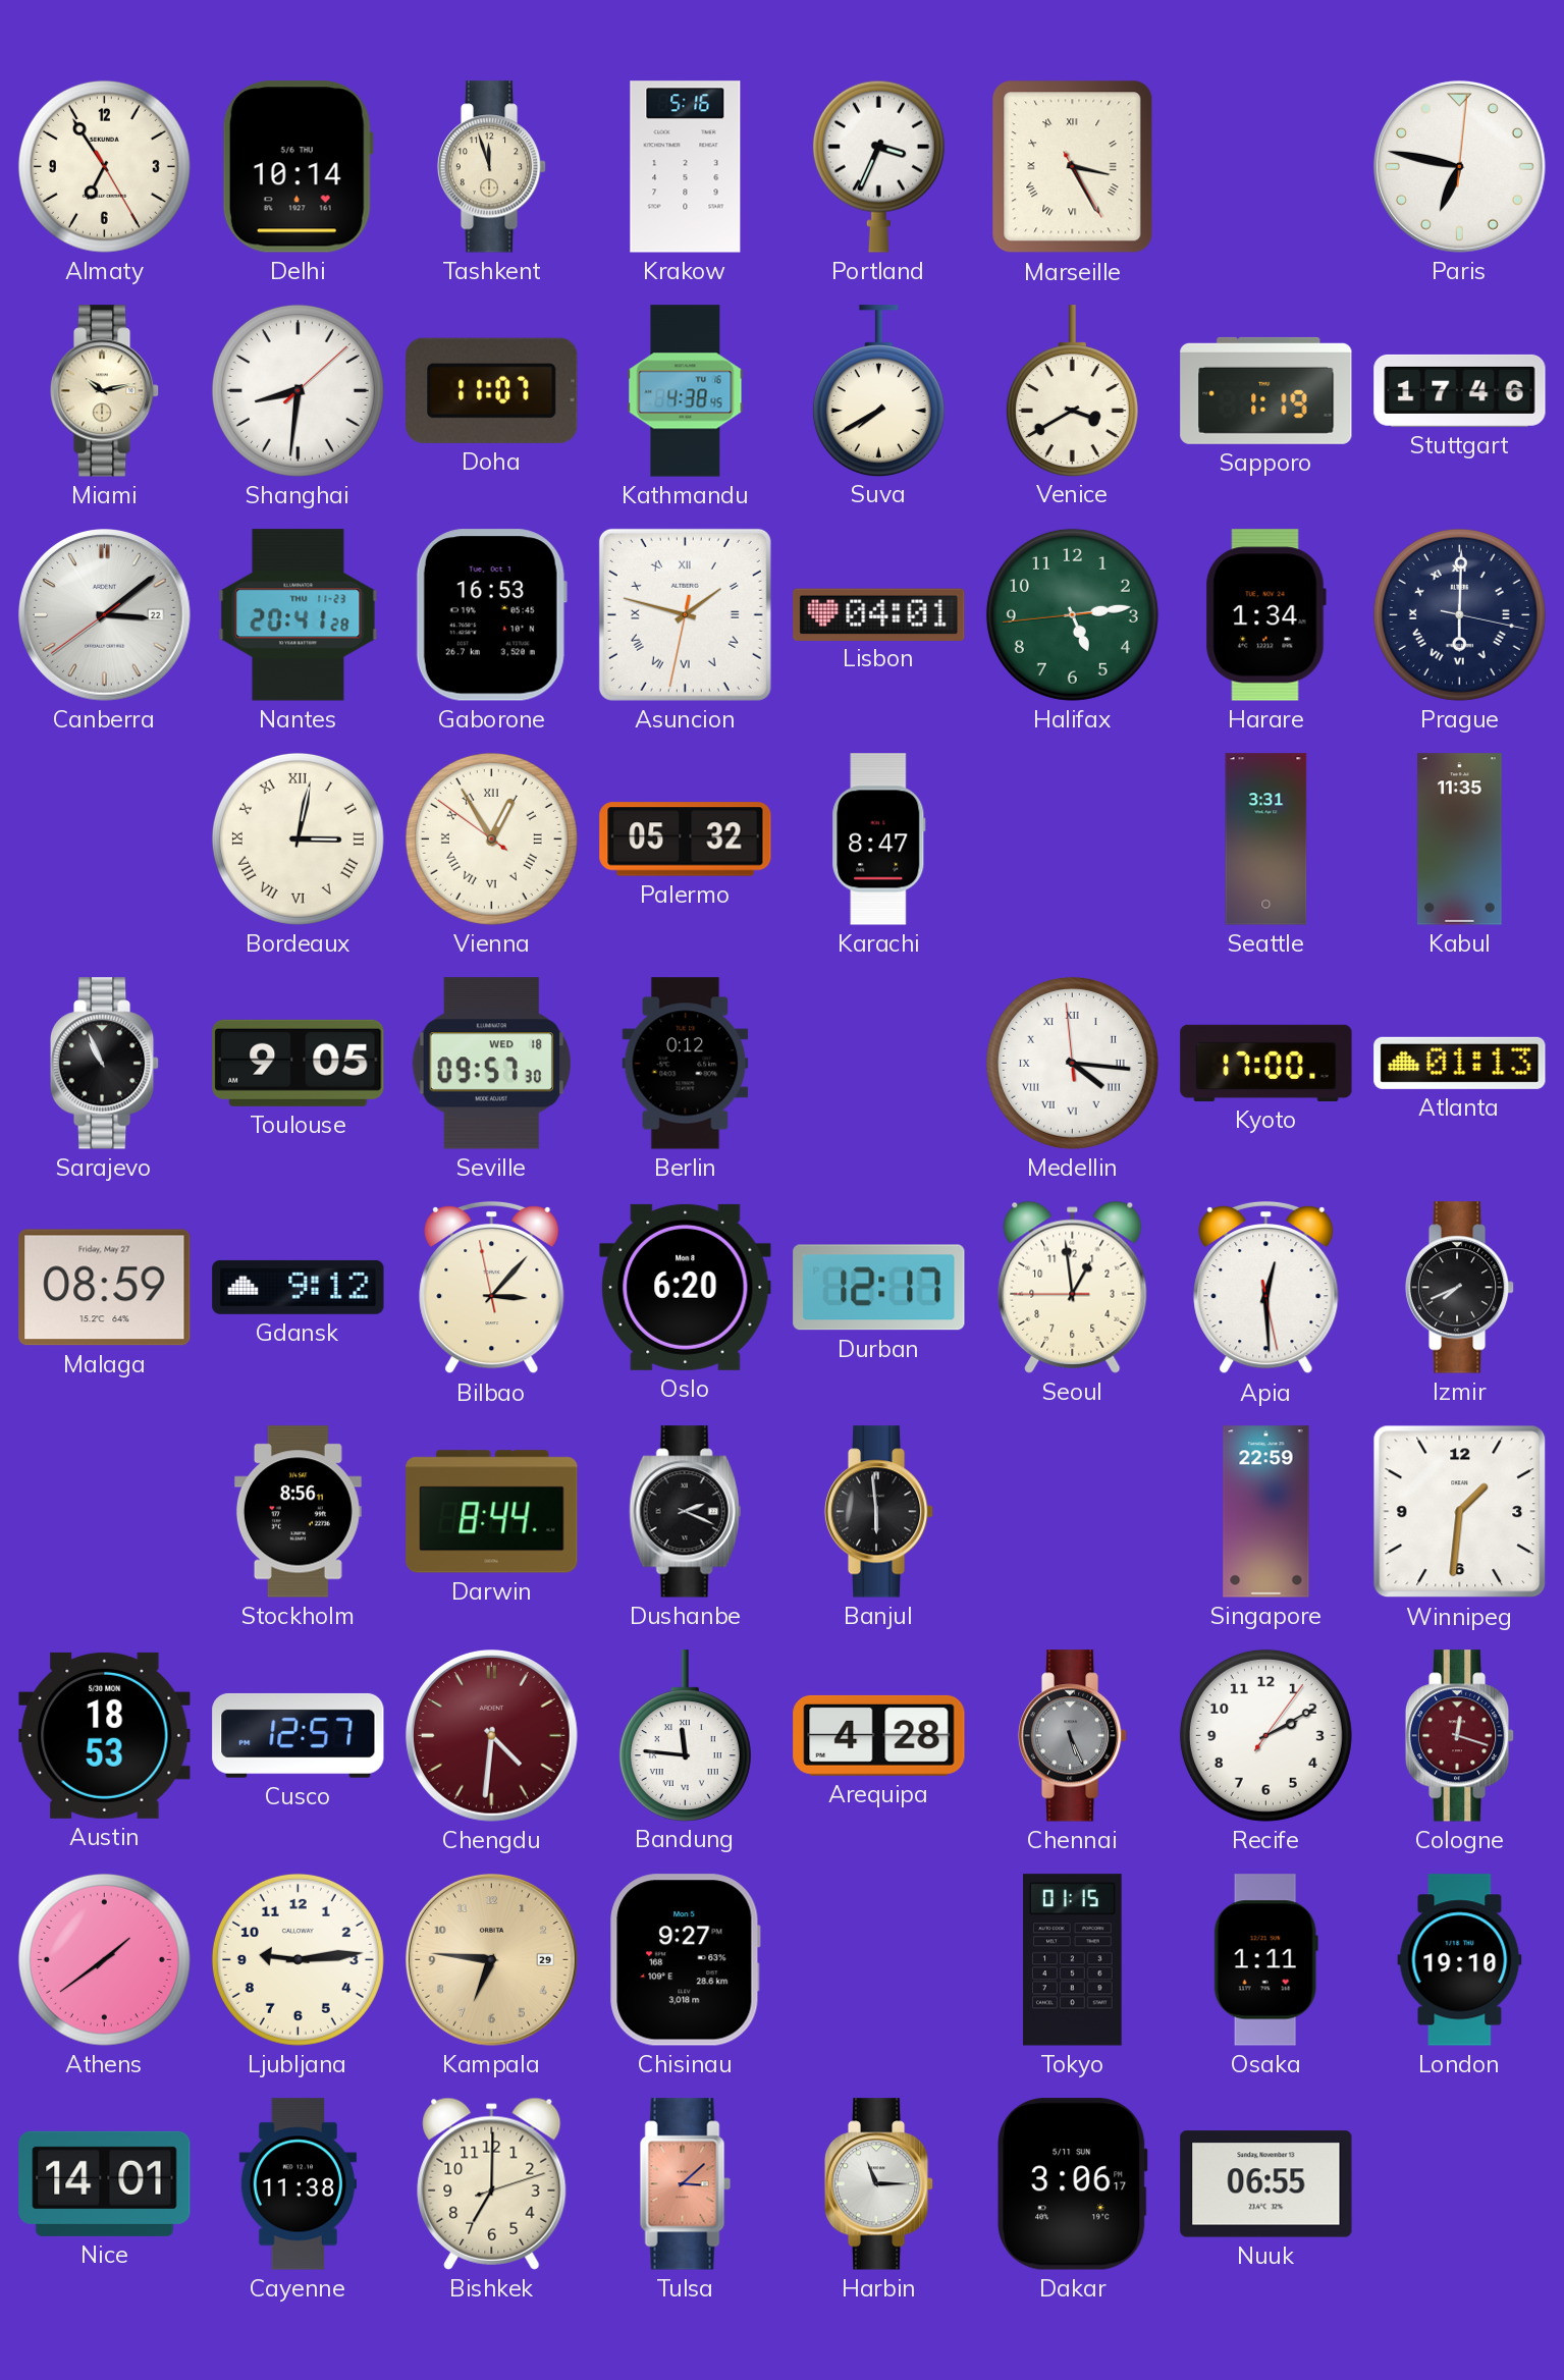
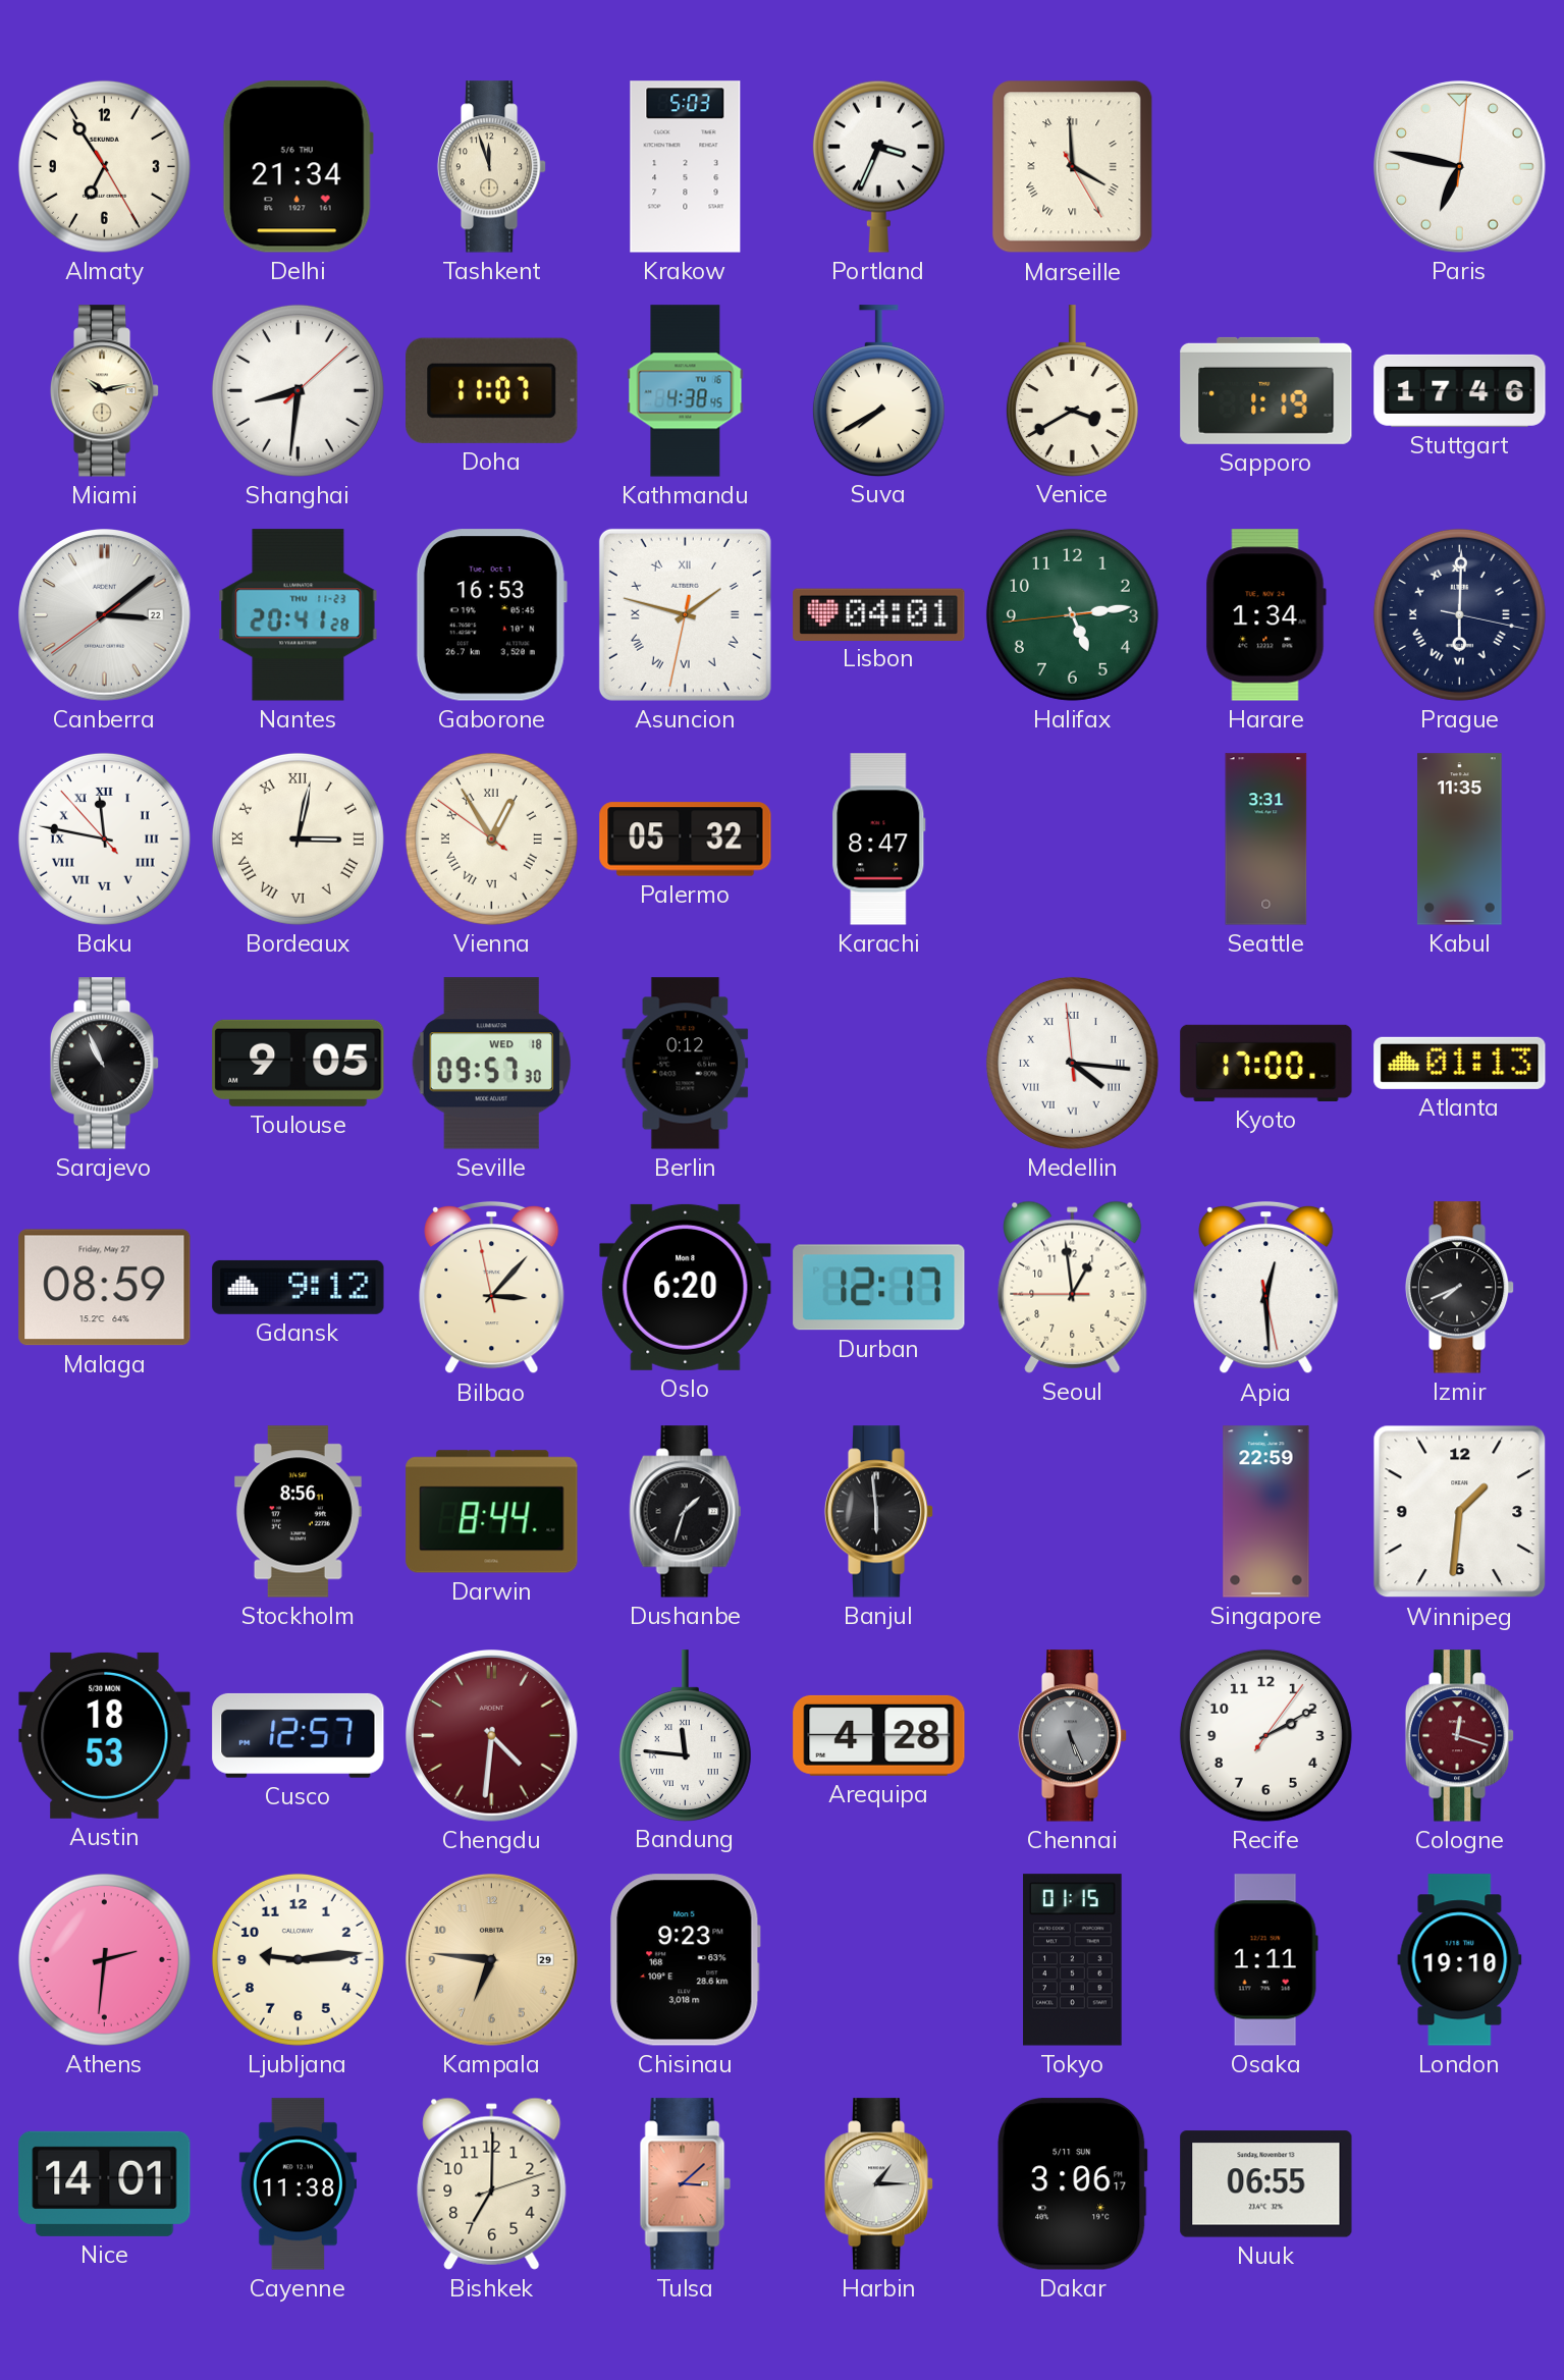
Delhi: 10:14 -> 21:34
Krakow: 5:16 -> 5:03
Marseille: 3:25 -> 3:59
Baku: none -> 11:46
Dushanbe: 2:19 -> 1:33
Athens: 1:39 -> 2:31
Chisinau: 9:27 -> 9:23
Harbin: 11:15 -> 1:15
